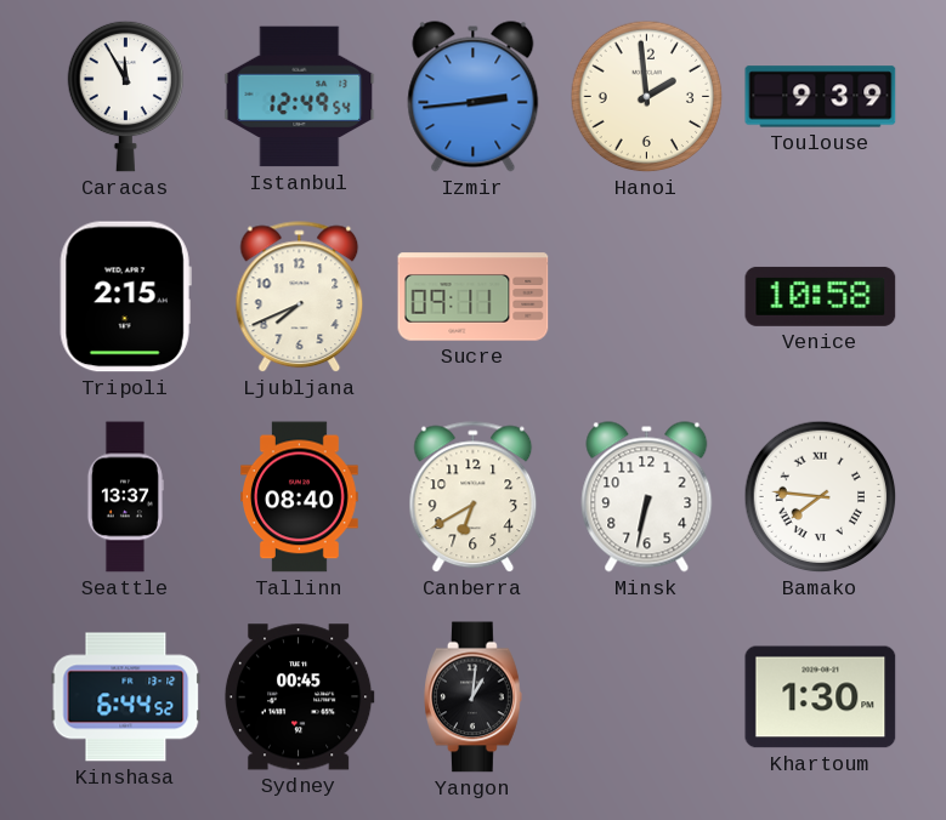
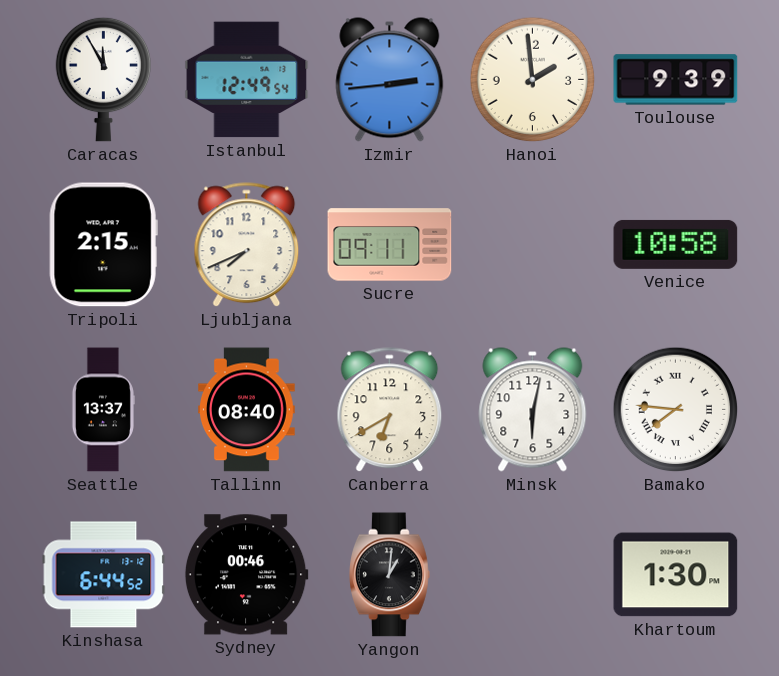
Minsk: 6:32 -> 6:02
Sydney: 00:45 -> 00:46
